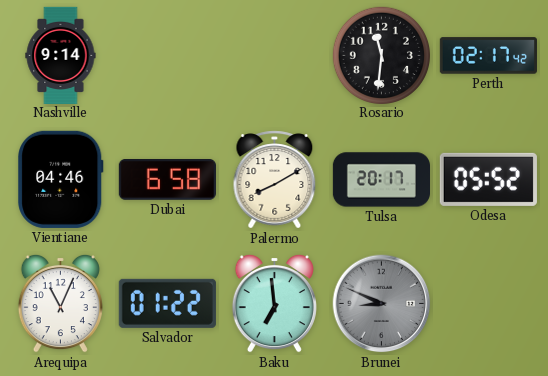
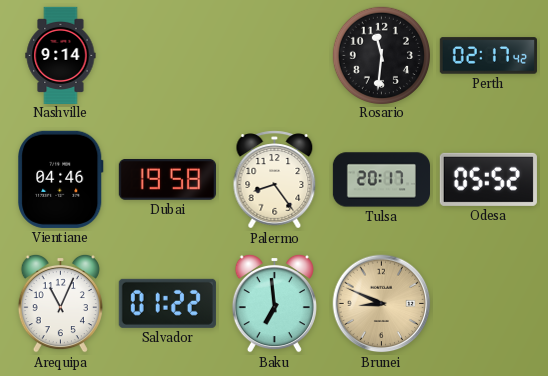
Dubai: 6:58 -> 19:58
Palermo: 8:10 -> 8:24
Brunei dial: grey -> champagne
